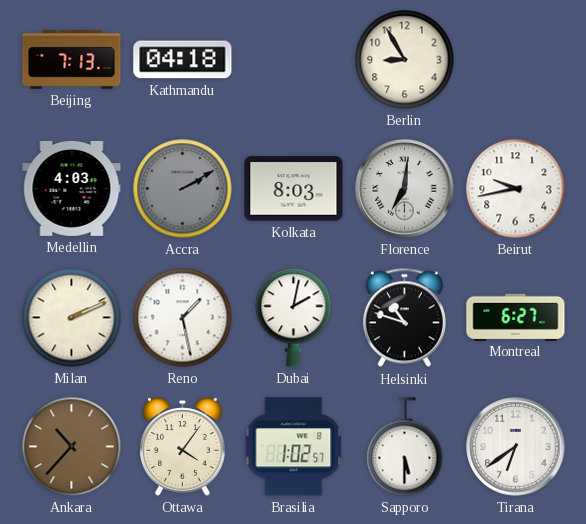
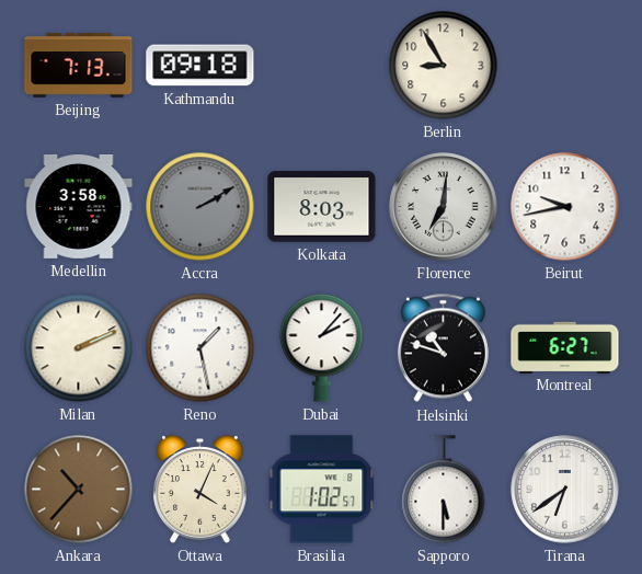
Kathmandu: 04:18 -> 09:18
Medellin: 4:03 -> 3:58
Dubai: 2:02 -> 2:07
Ottawa: 4:06 -> 4:04
